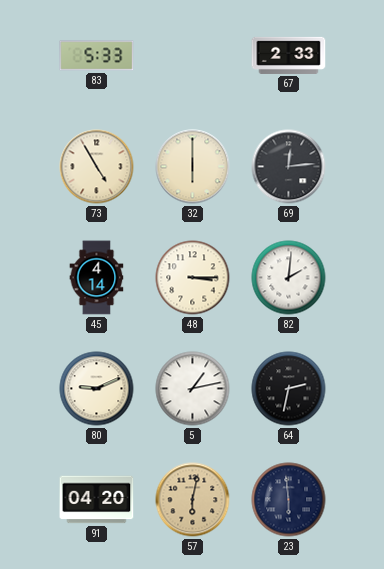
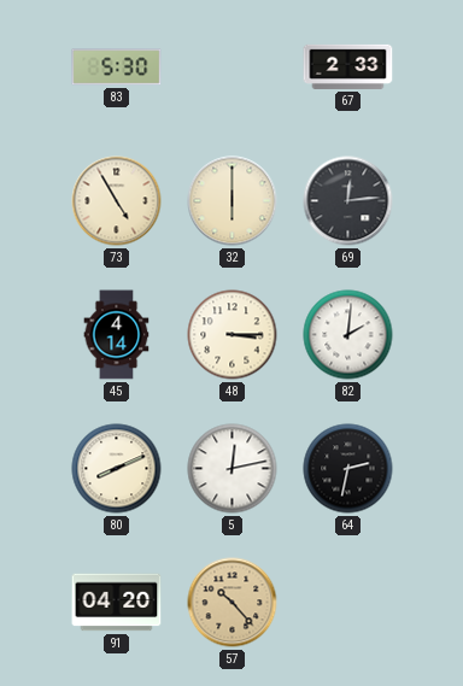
83: 5:33 -> 5:30
80: 9:11 -> 8:11
5: 1:13 -> 12:13
57: 6:02 -> 10:23
23: 5:59 -> none
